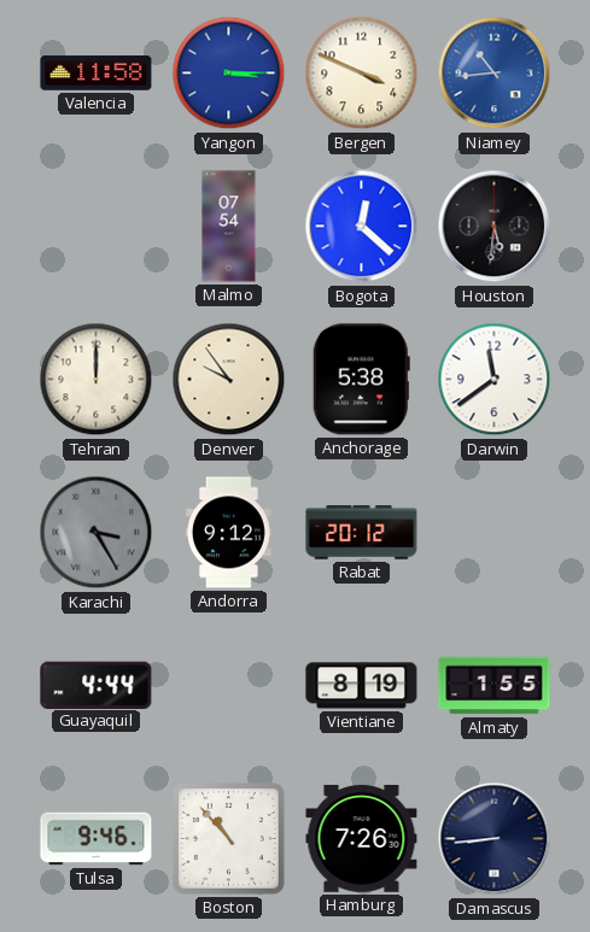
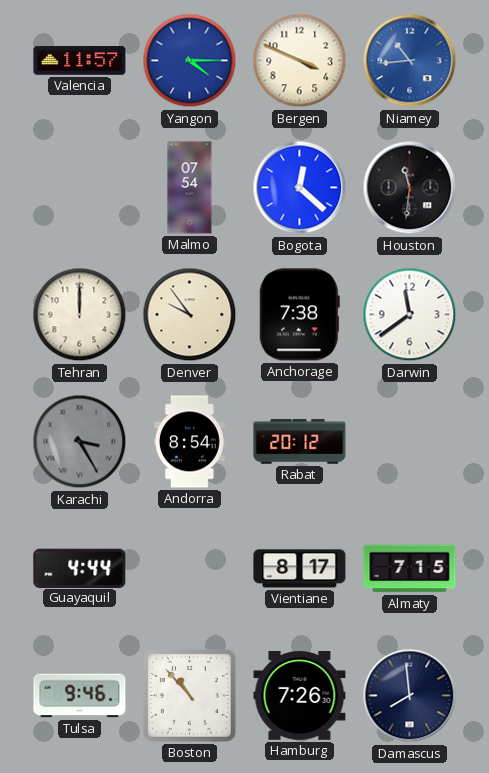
Valencia: 11:58 -> 11:57
Yangon: 3:15 -> 4:15
Houston: 5:31 -> 11:31
Anchorage: 5:38 -> 7:38
Andorra: 9:12 -> 8:54
Vientiane: 8:19 -> 8:17
Almaty: 1:55 -> 7:15
Damascus: 8:44 -> 7:59
